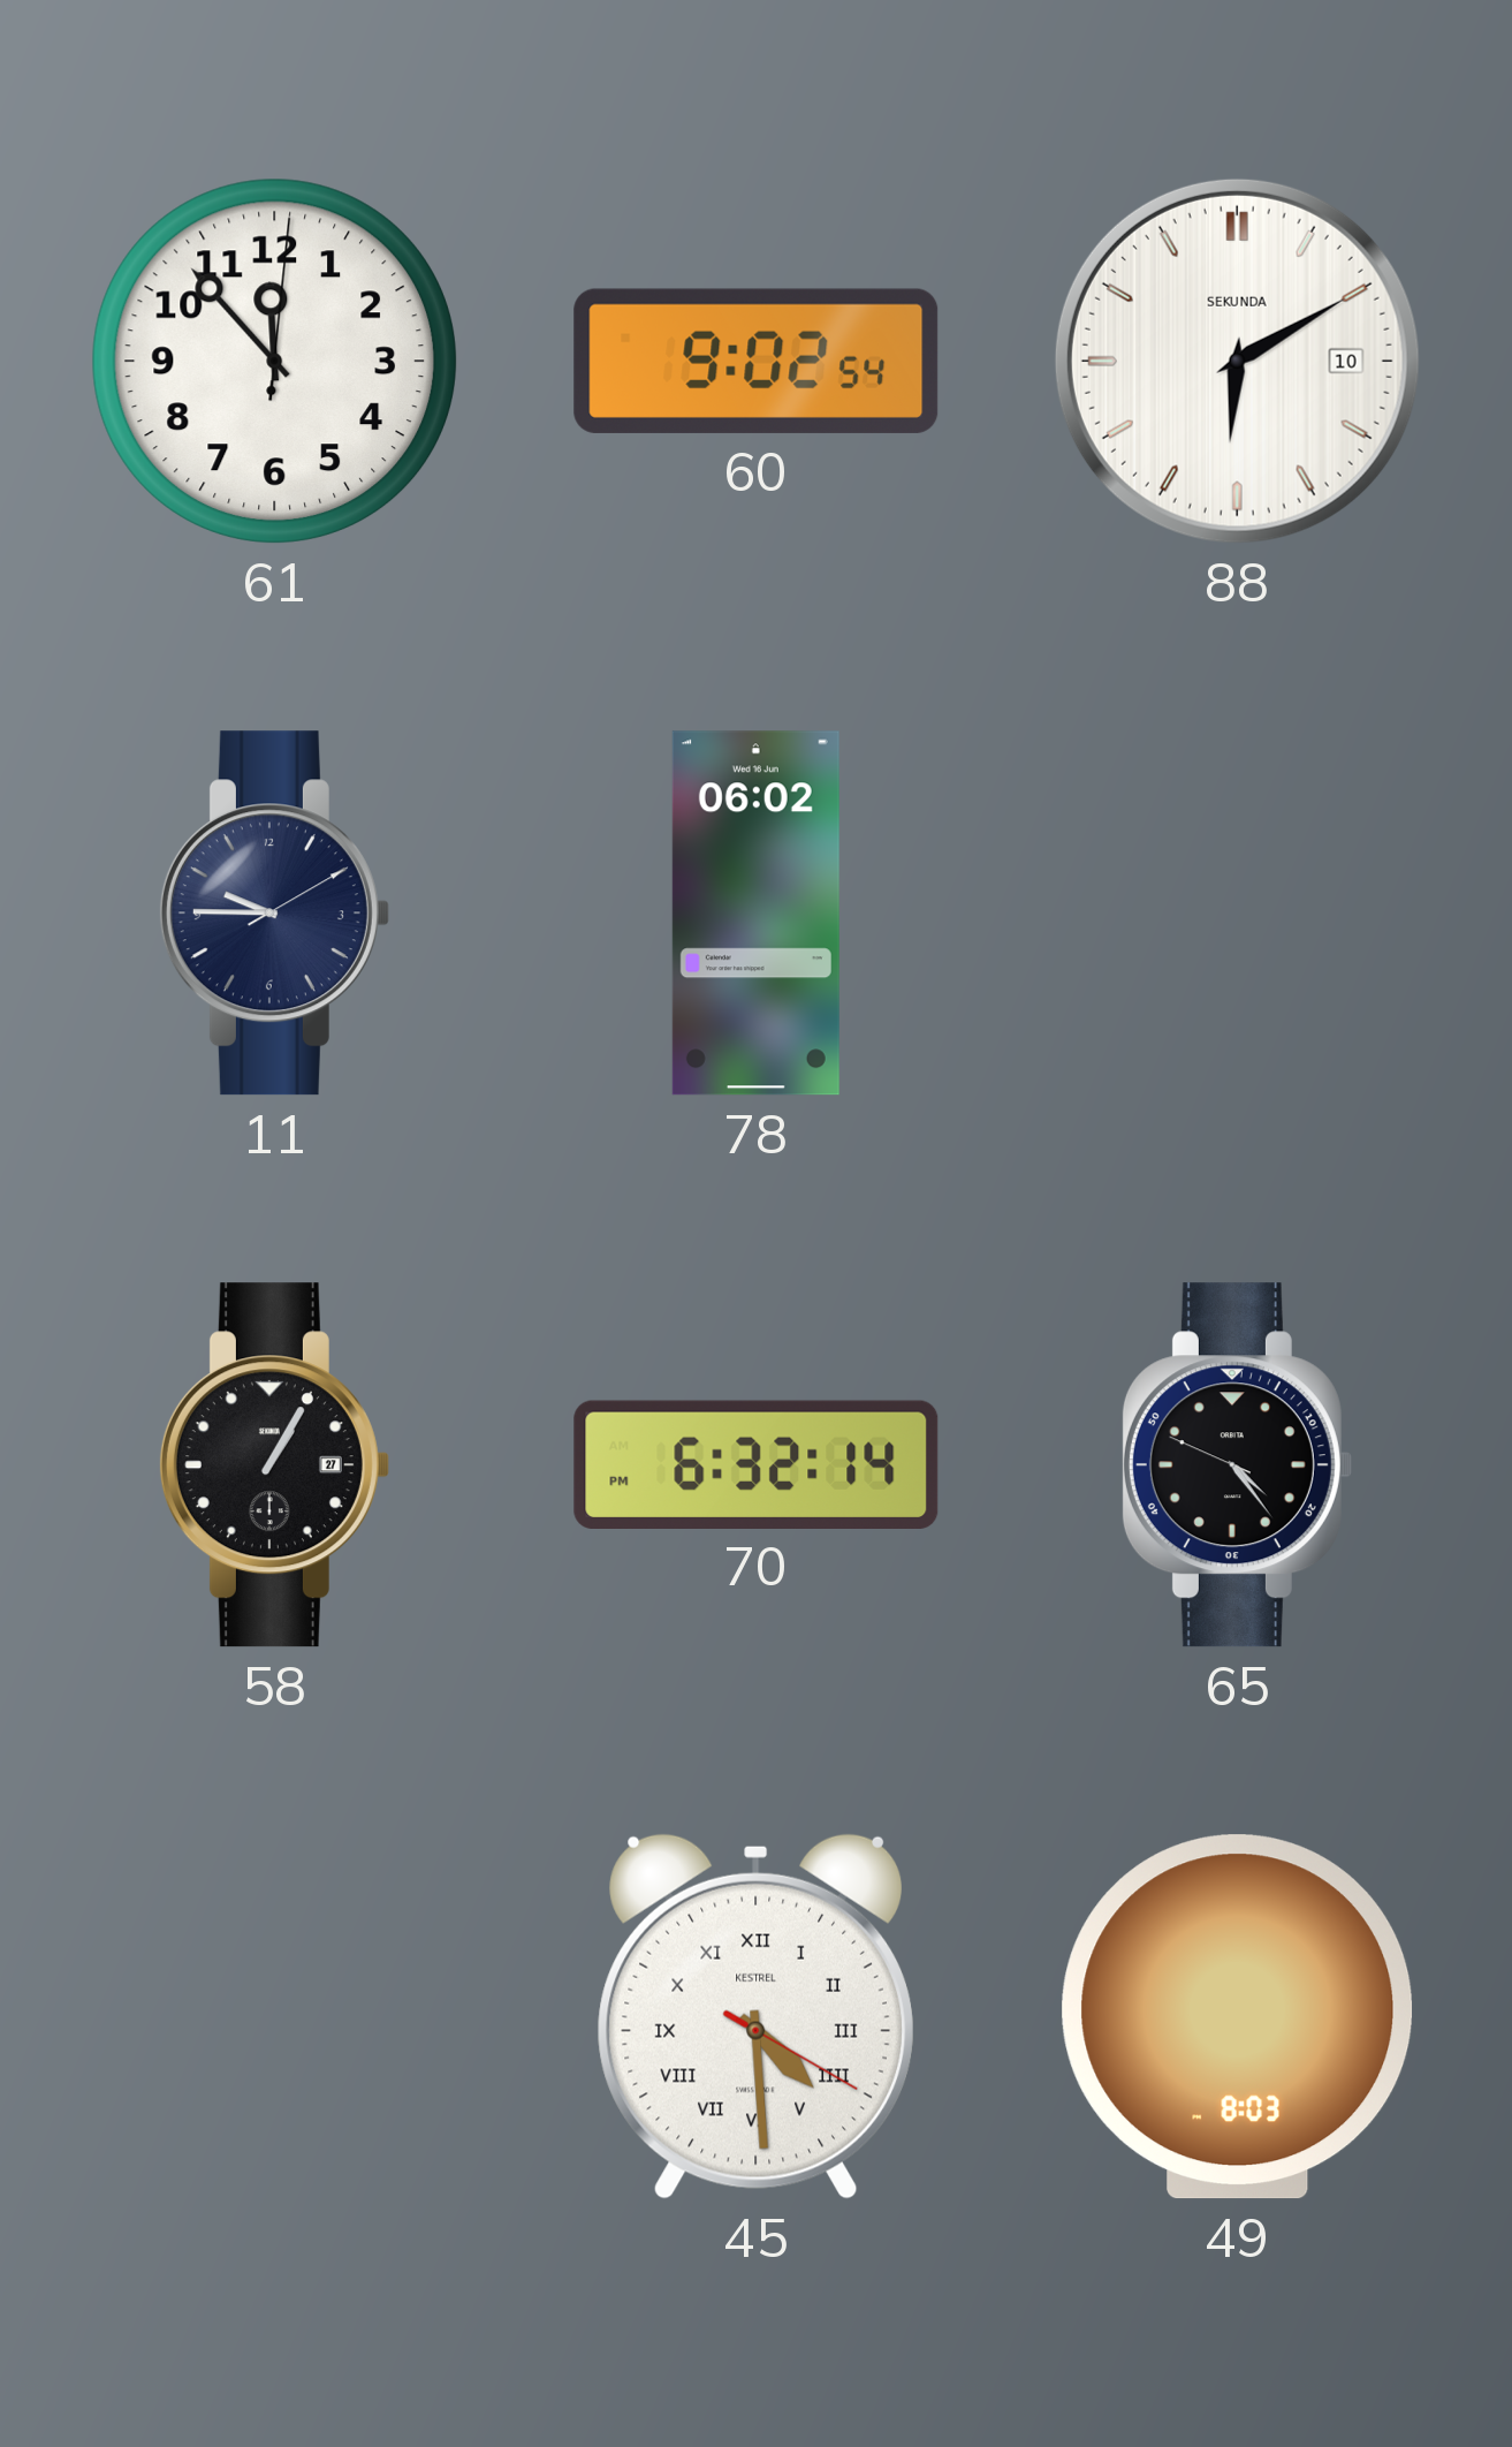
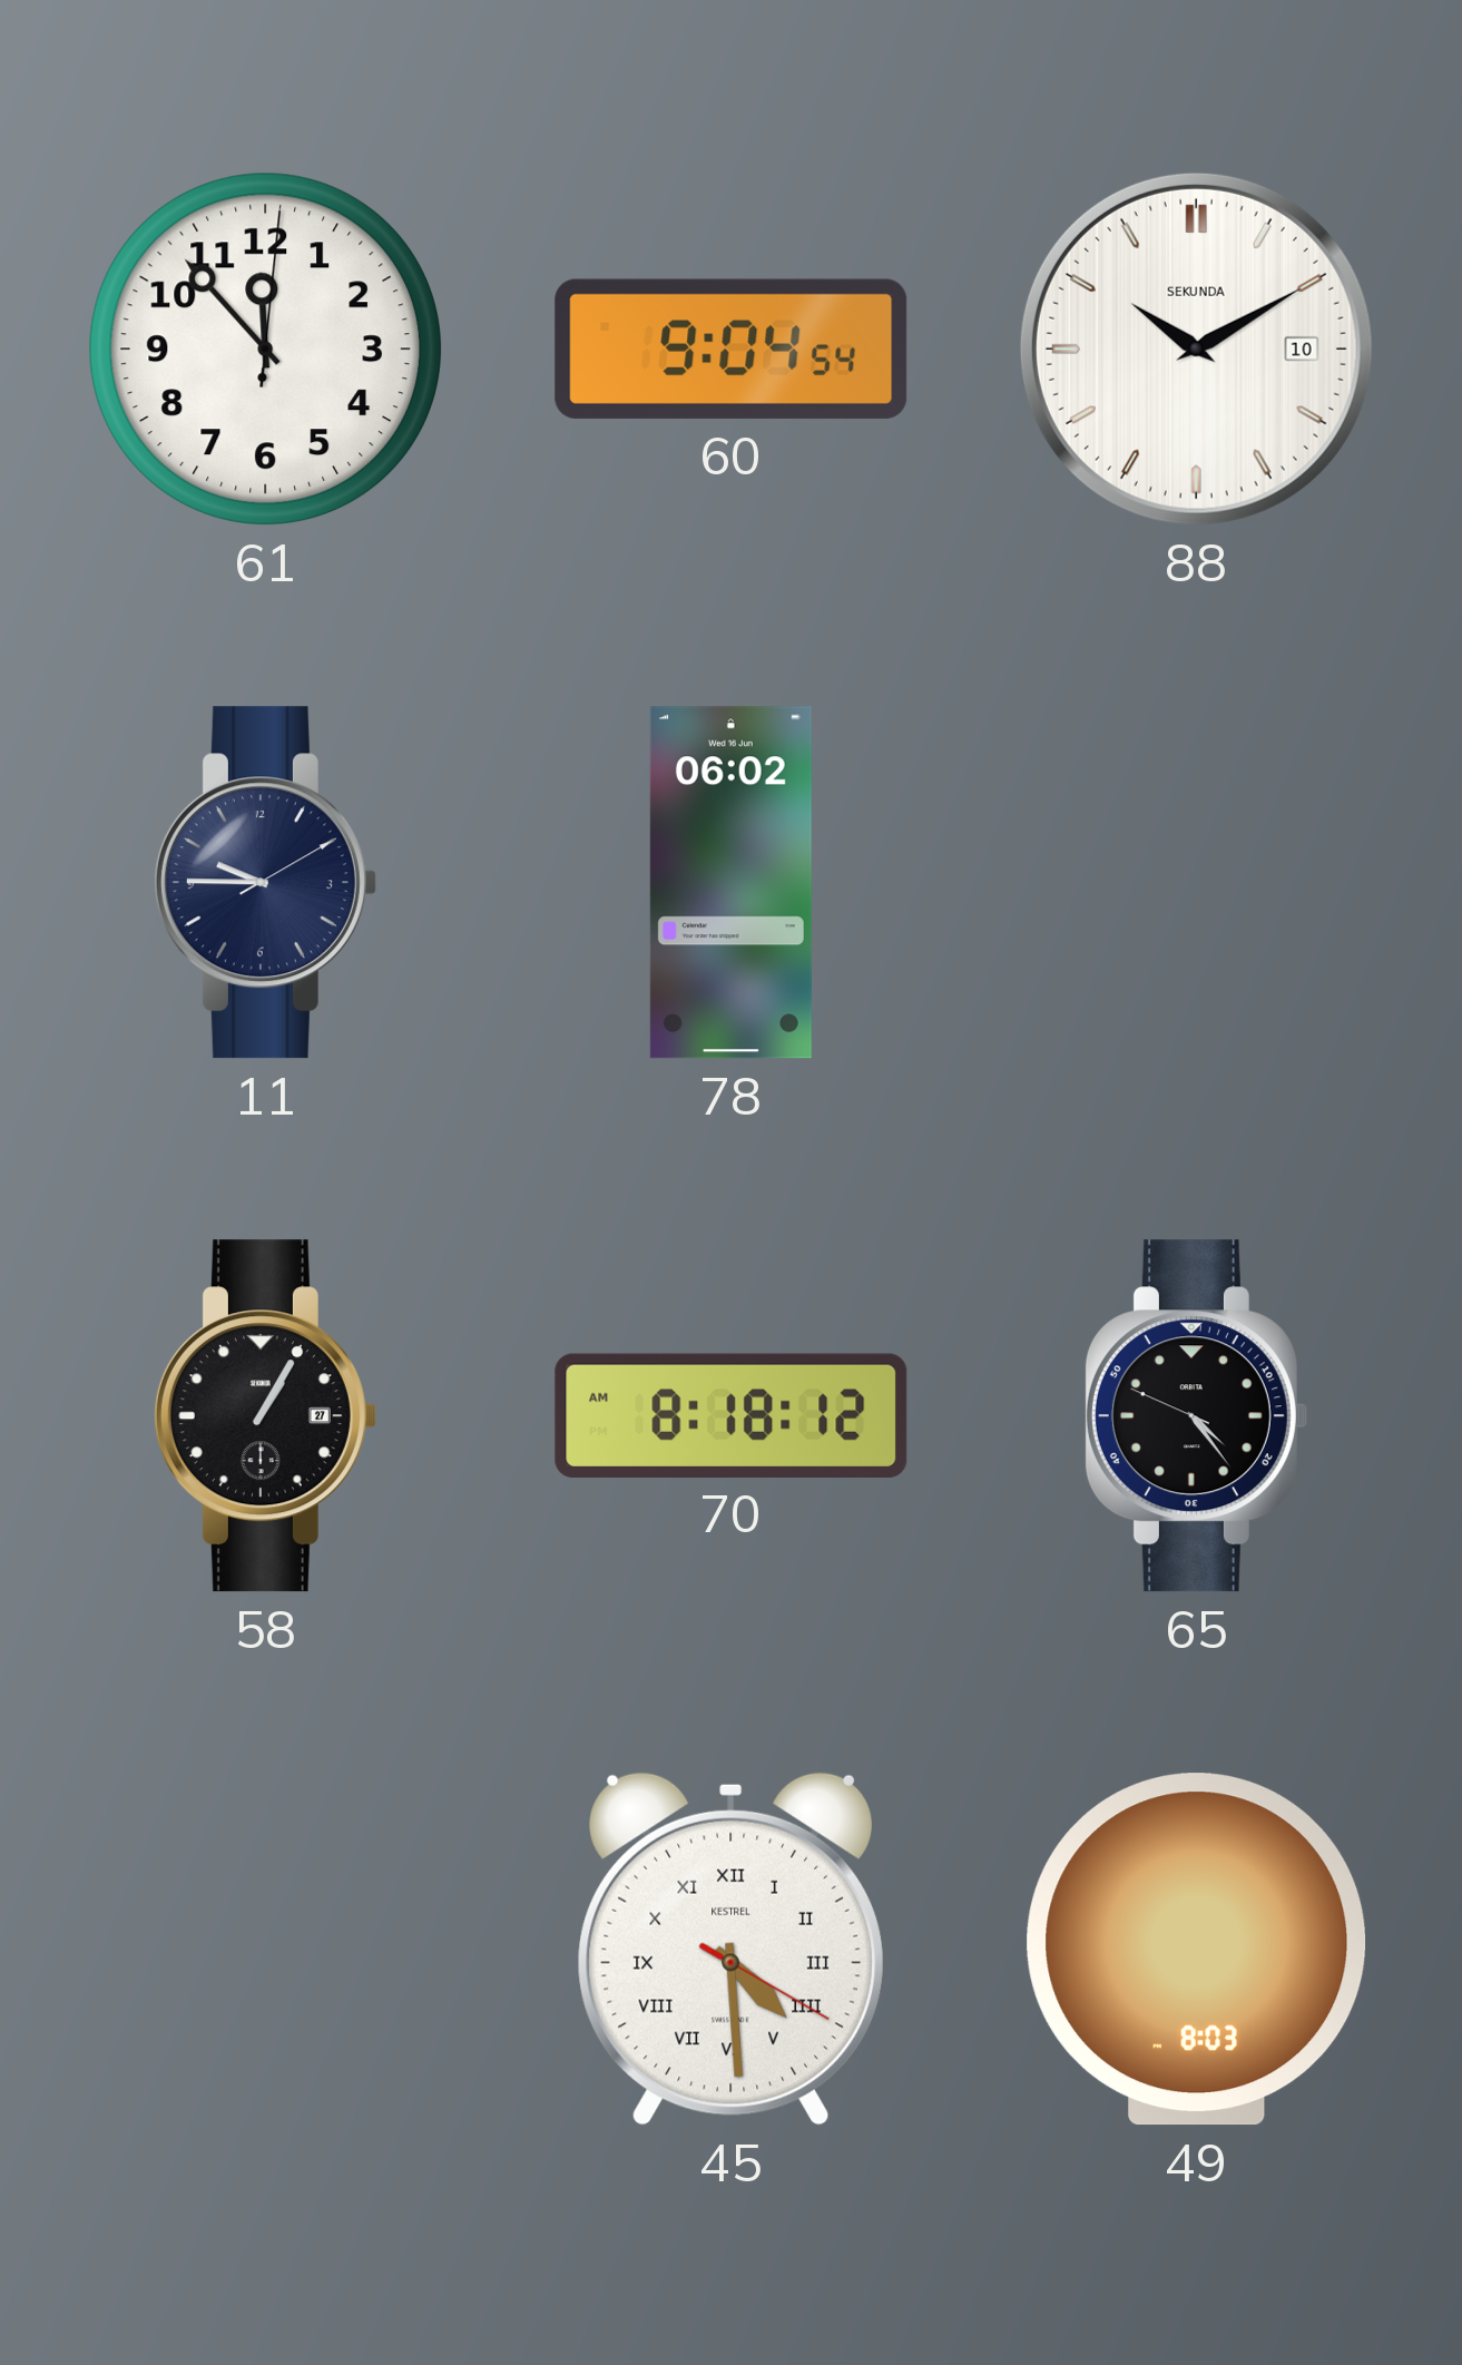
60: 9:02 -> 9:04
88: 6:10 -> 10:10
70: 6:32 -> 8:18
